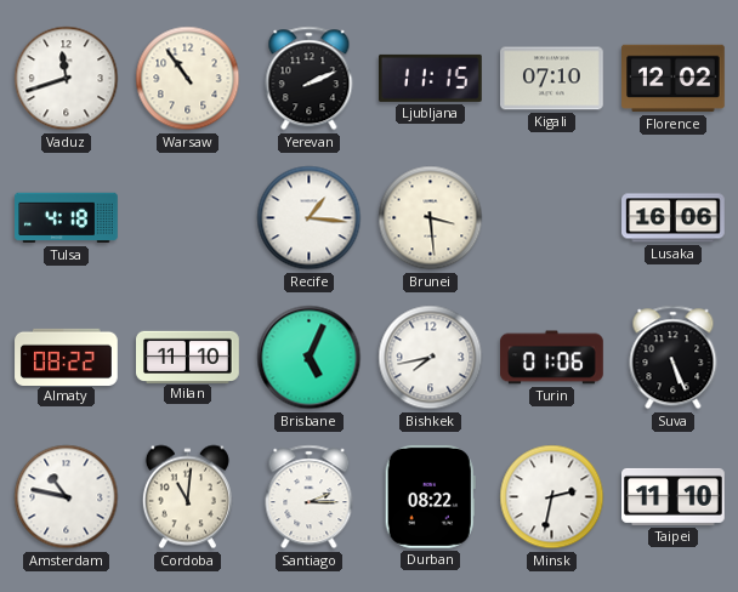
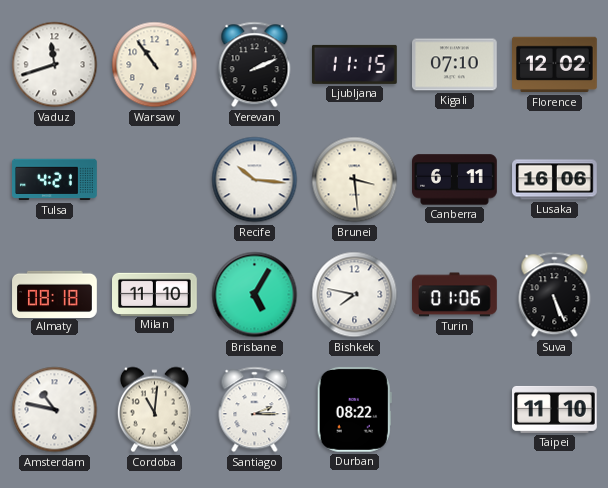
Tulsa: 4:18 -> 4:21
Recife: 1:16 -> 10:16
Canberra: none -> 6:11
Almaty: 08:22 -> 08:18
Brisbane: 5:04 -> 5:05
Bishkek: 7:43 -> 7:47
Minsk: 2:32 -> none
